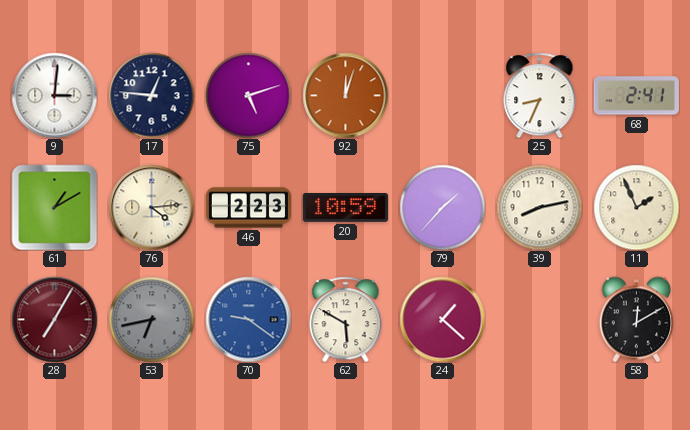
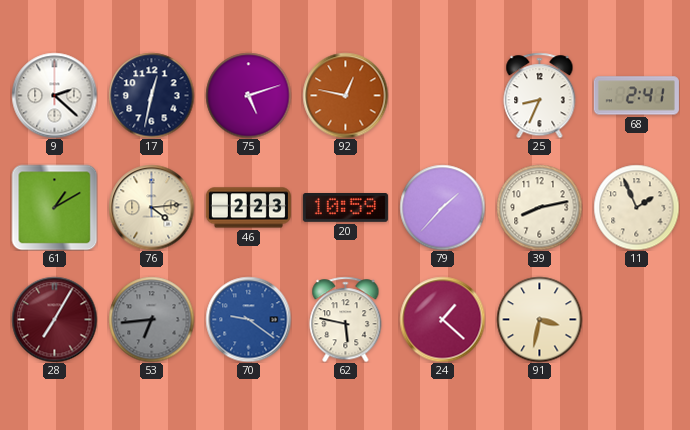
9: 3:01 -> 2:22
17: 12:46 -> 12:32
92: 12:03 -> 12:47
53: 6:43 -> 6:44
62: 5:50 -> 5:47
91: none -> 3:32
58: 12:10 -> none
